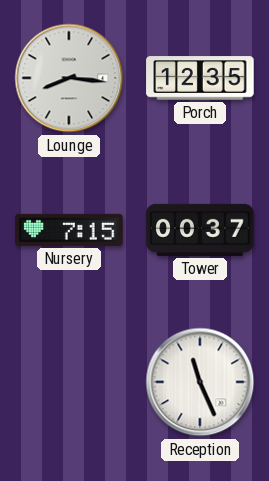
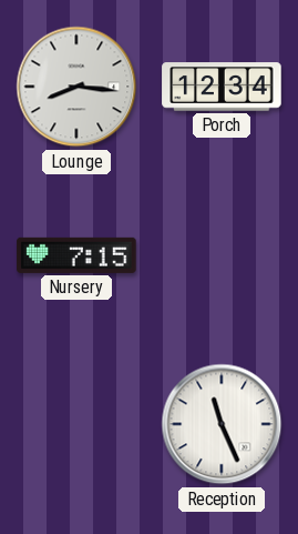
Porch: 12:35 -> 12:34
Tower: 00:37 -> none
